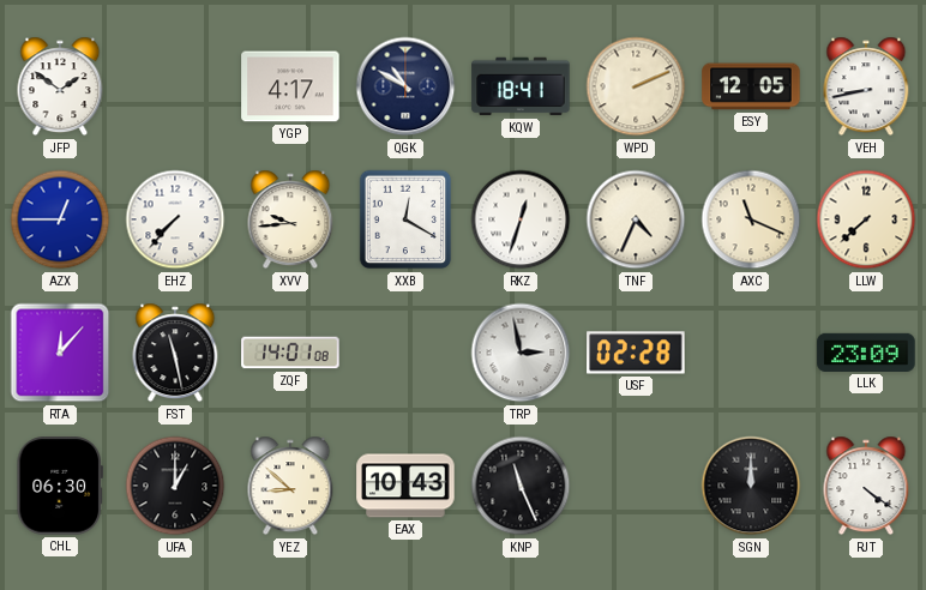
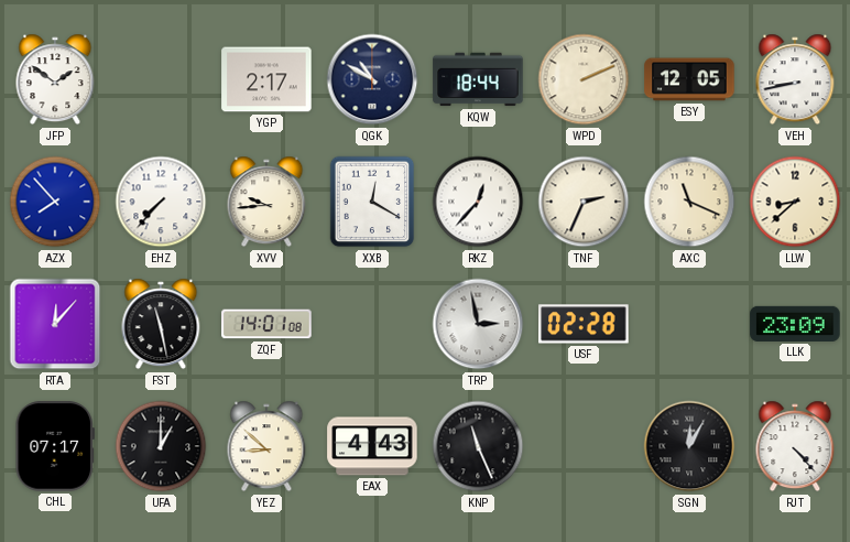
YGP: 4:17 -> 2:17
KQW: 18:41 -> 18:44
AZX: 12:45 -> 7:53
RKZ: 12:33 -> 12:37
TNF: 4:34 -> 2:34
LLW: 7:38 -> 8:38
CHL: 06:30 -> 07:17
EAX: 10:43 -> 4:43
SGN: 12:00 -> 12:05
RJT: 4:21 -> 4:23
